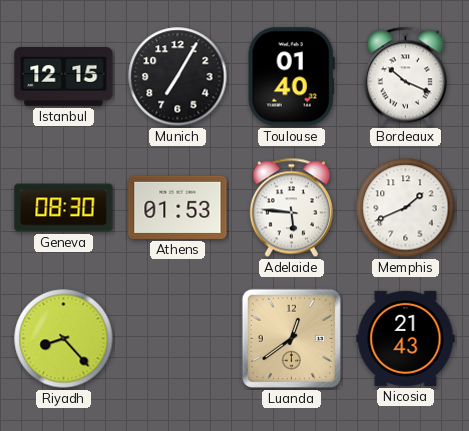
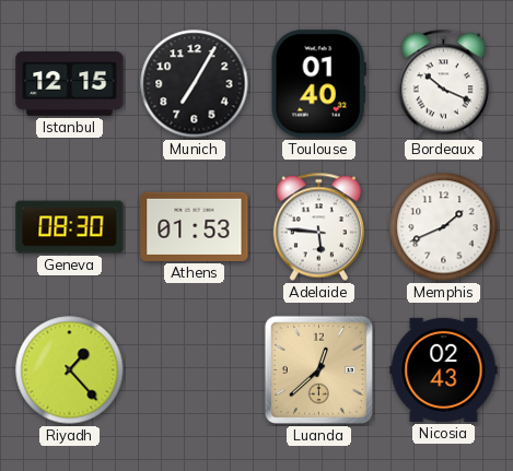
Riyadh: 8:23 -> 1:23
Luanda: 12:39 -> 12:38
Nicosia: 21:43 -> 02:43
